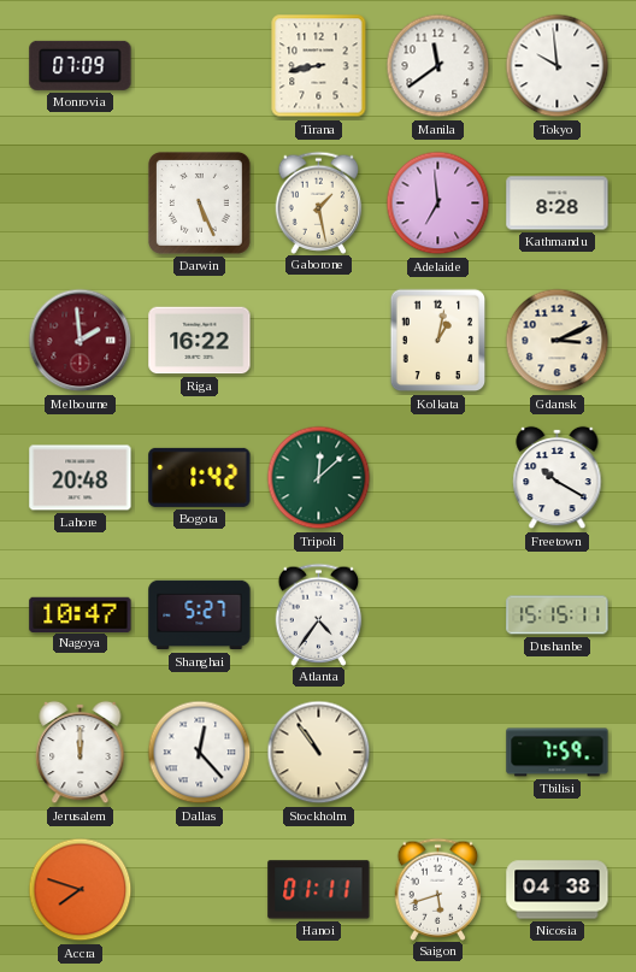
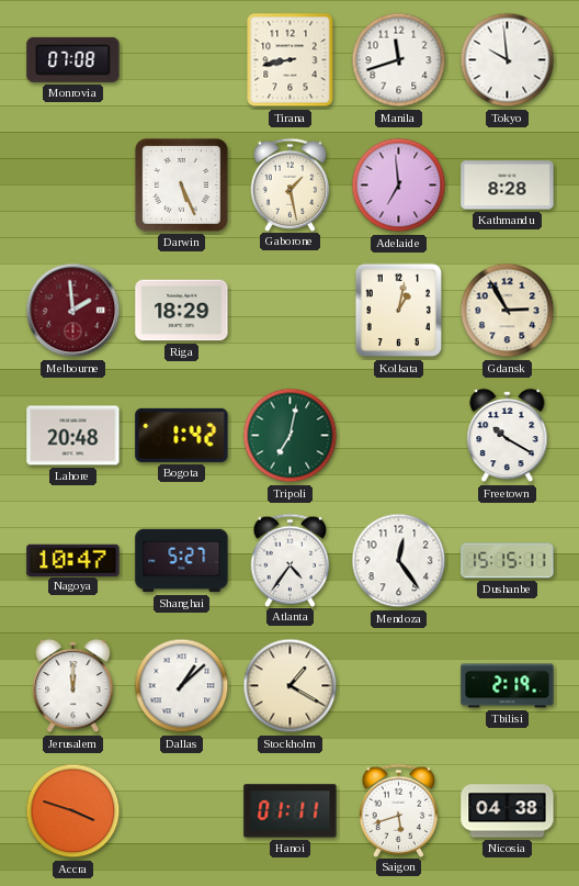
Monrovia: 07:09 -> 07:08
Manila: 11:39 -> 11:42
Riga: 16:22 -> 18:29
Gdansk: 3:11 -> 2:55
Tripoli: 12:08 -> 7:02
Mendoza: none -> 12:24
Dallas: 12:23 -> 1:08
Stockholm: 10:54 -> 1:20
Tbilisi: 7:59 -> 2:19
Accra: 7:48 -> 3:48
